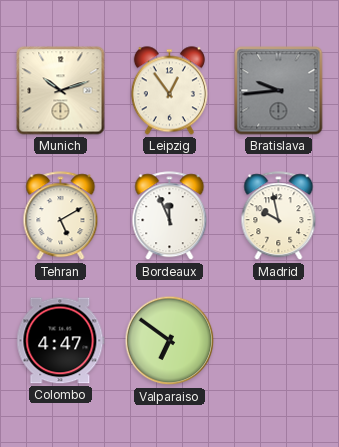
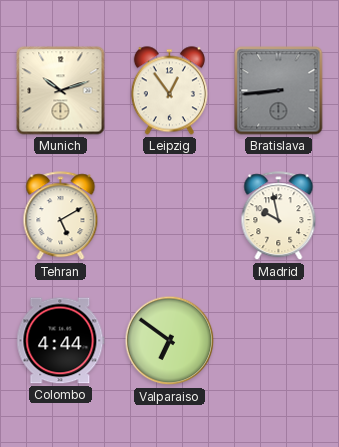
Bratislava: 9:44 -> 8:44
Bordeaux: 11:56 -> none
Colombo: 4:47 -> 4:44
